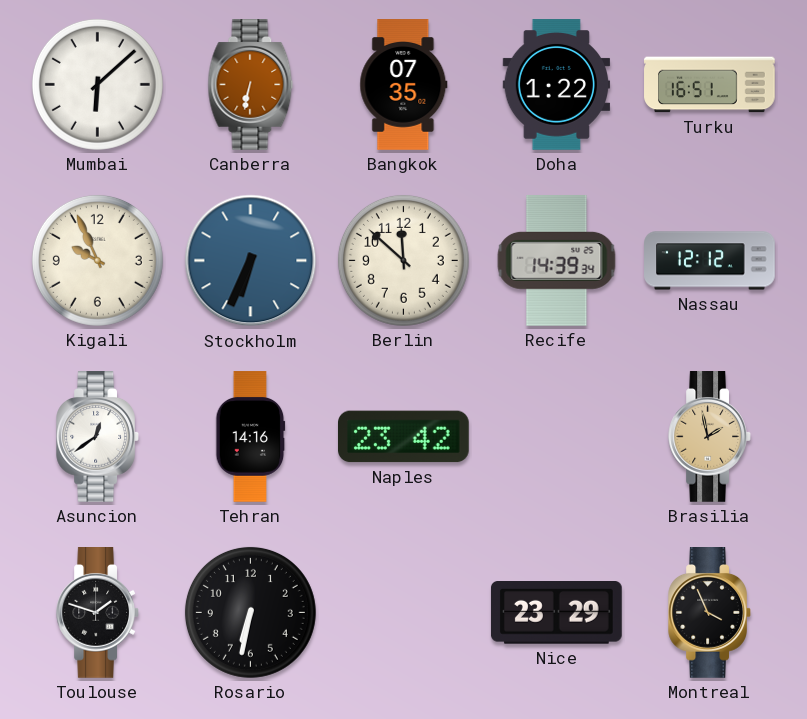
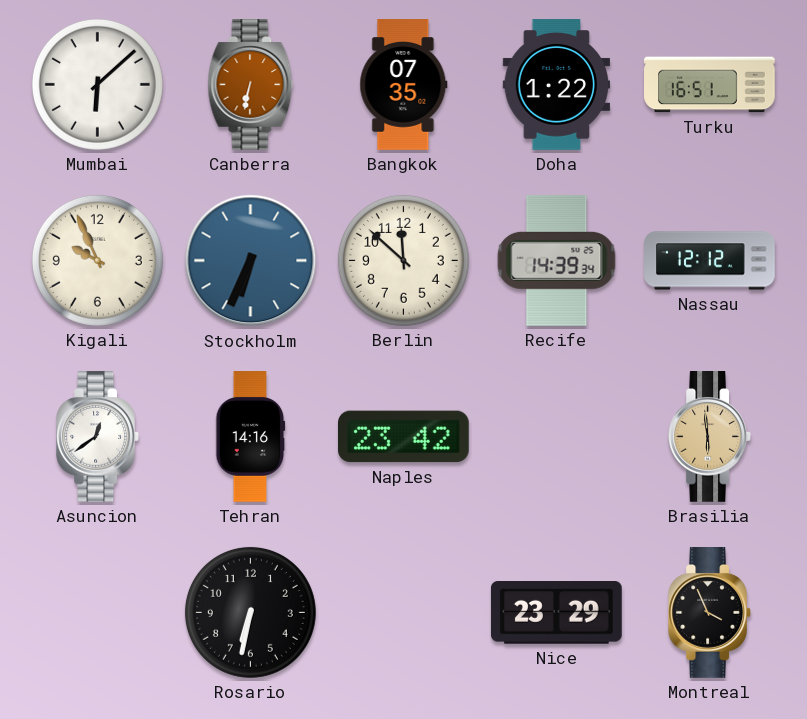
Brasilia: 1:58 -> 5:59
Toulouse: 1:48 -> none
